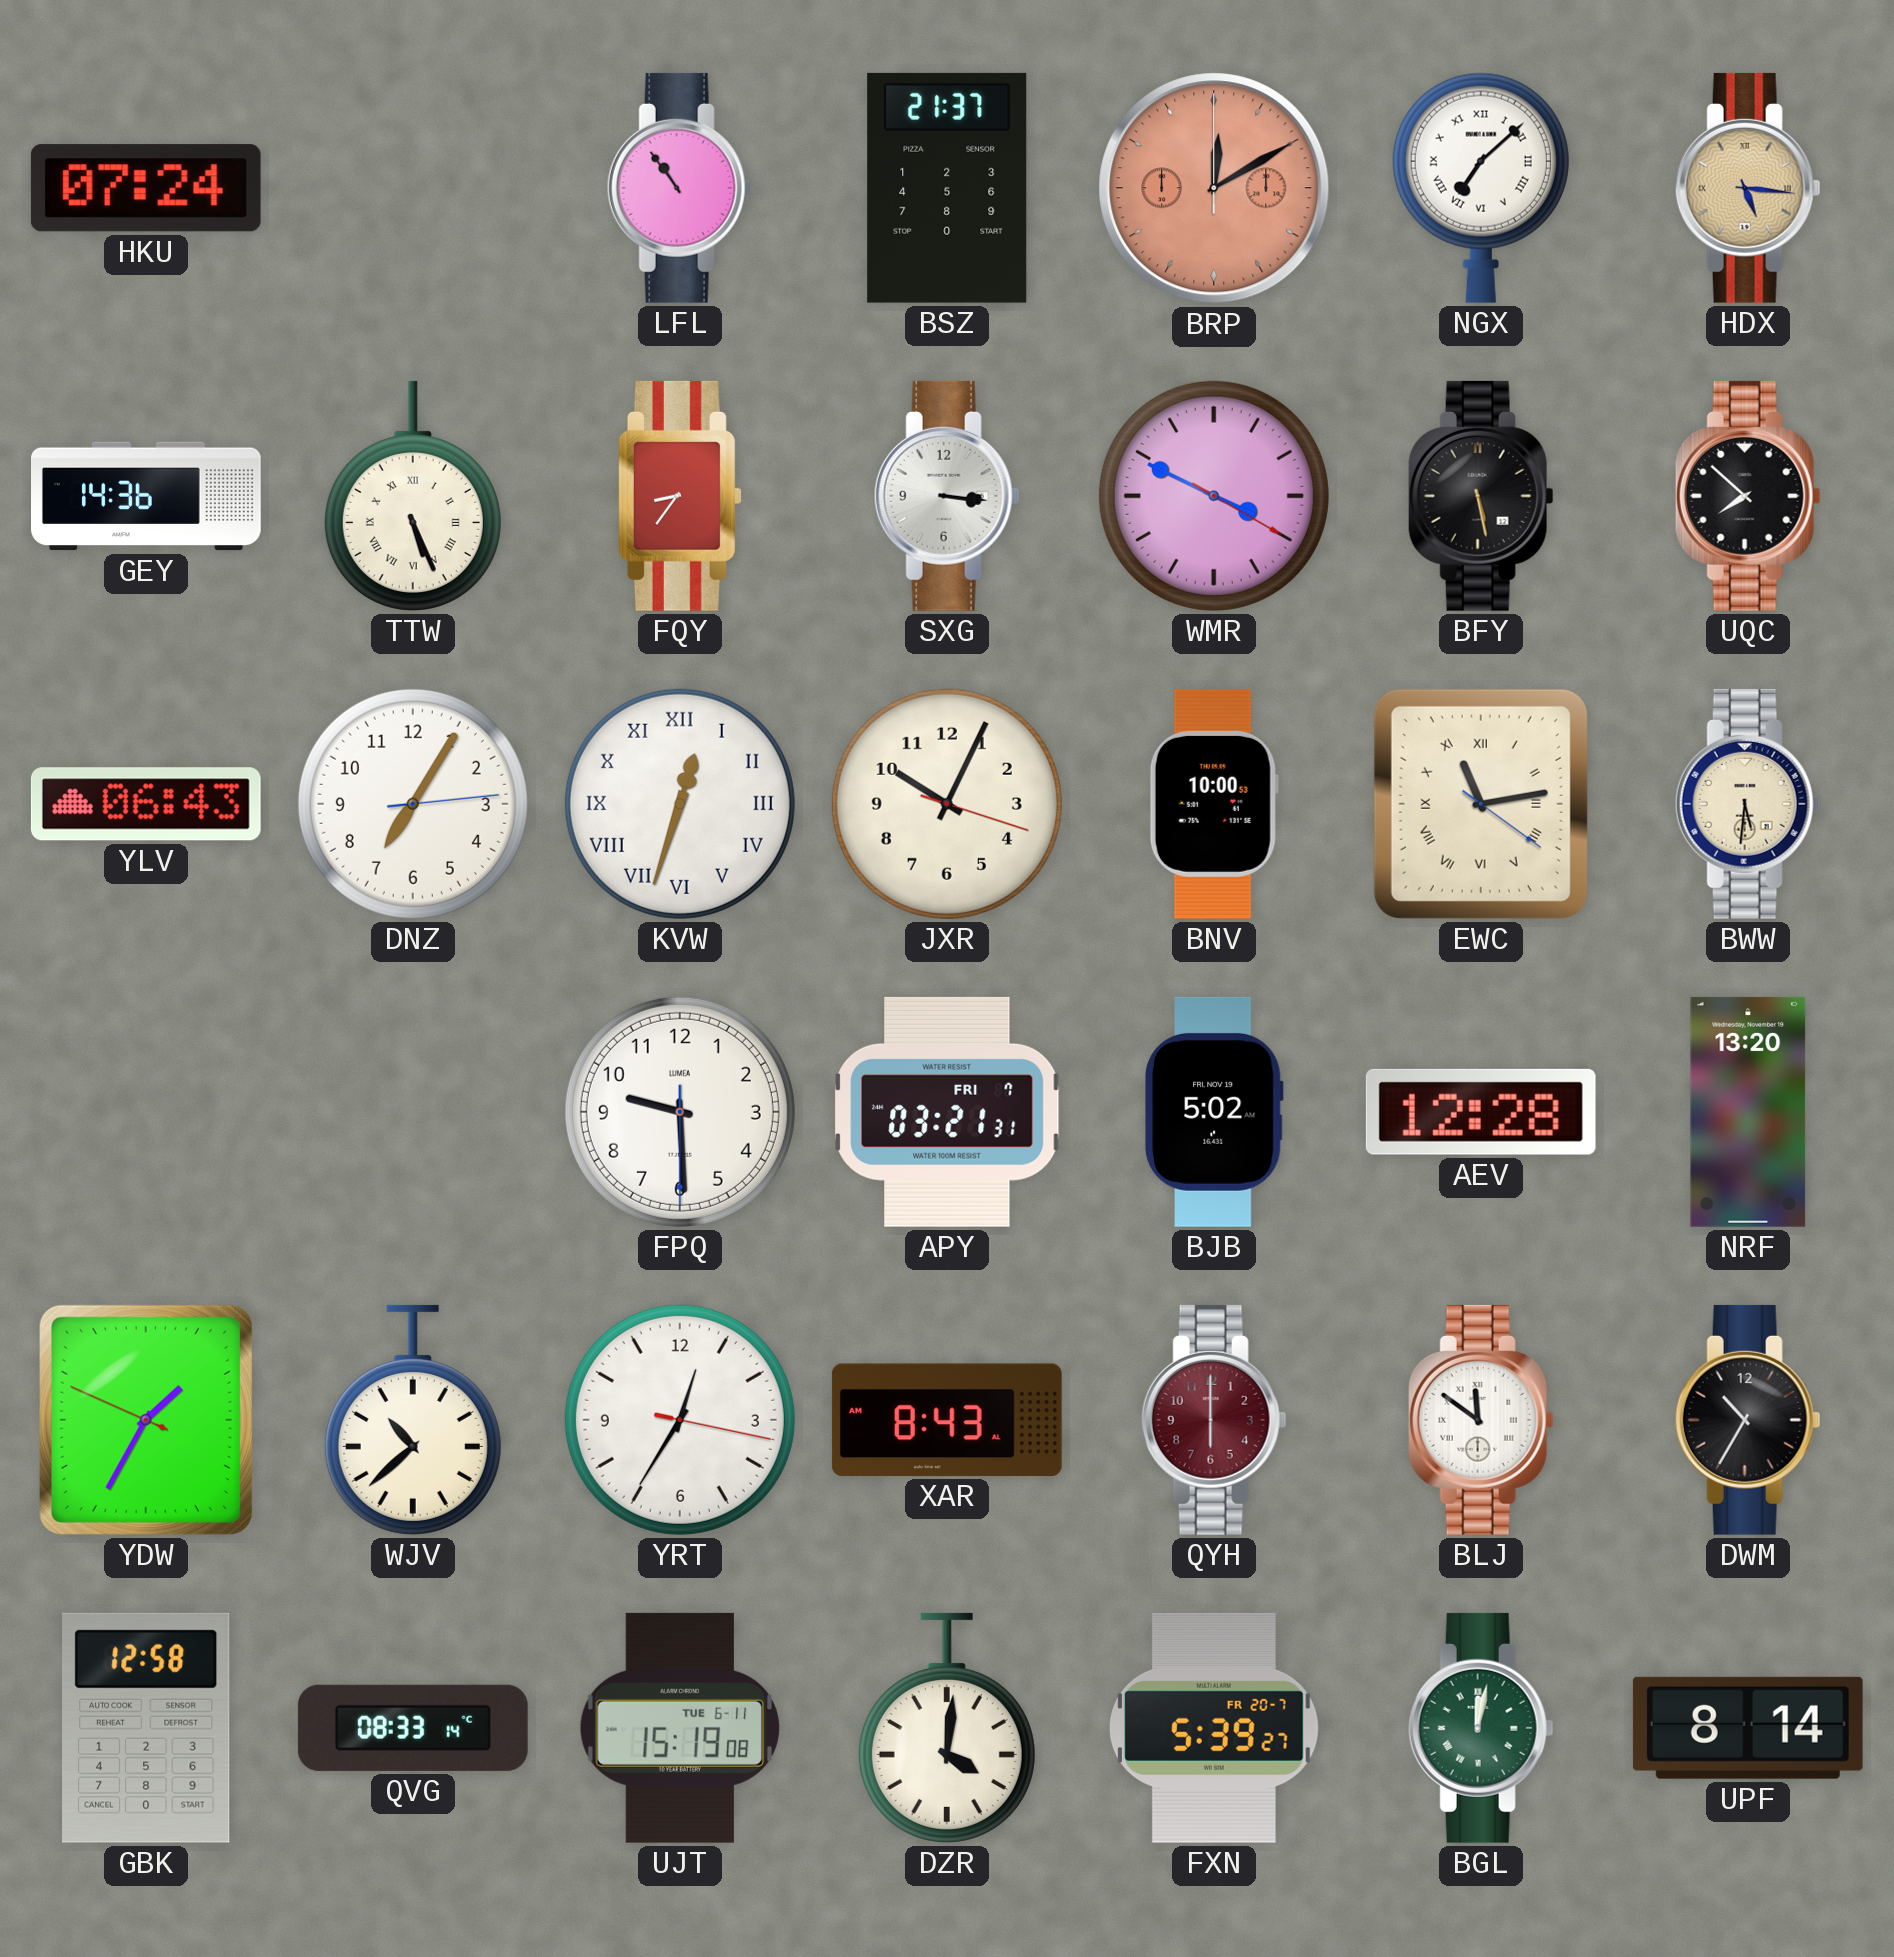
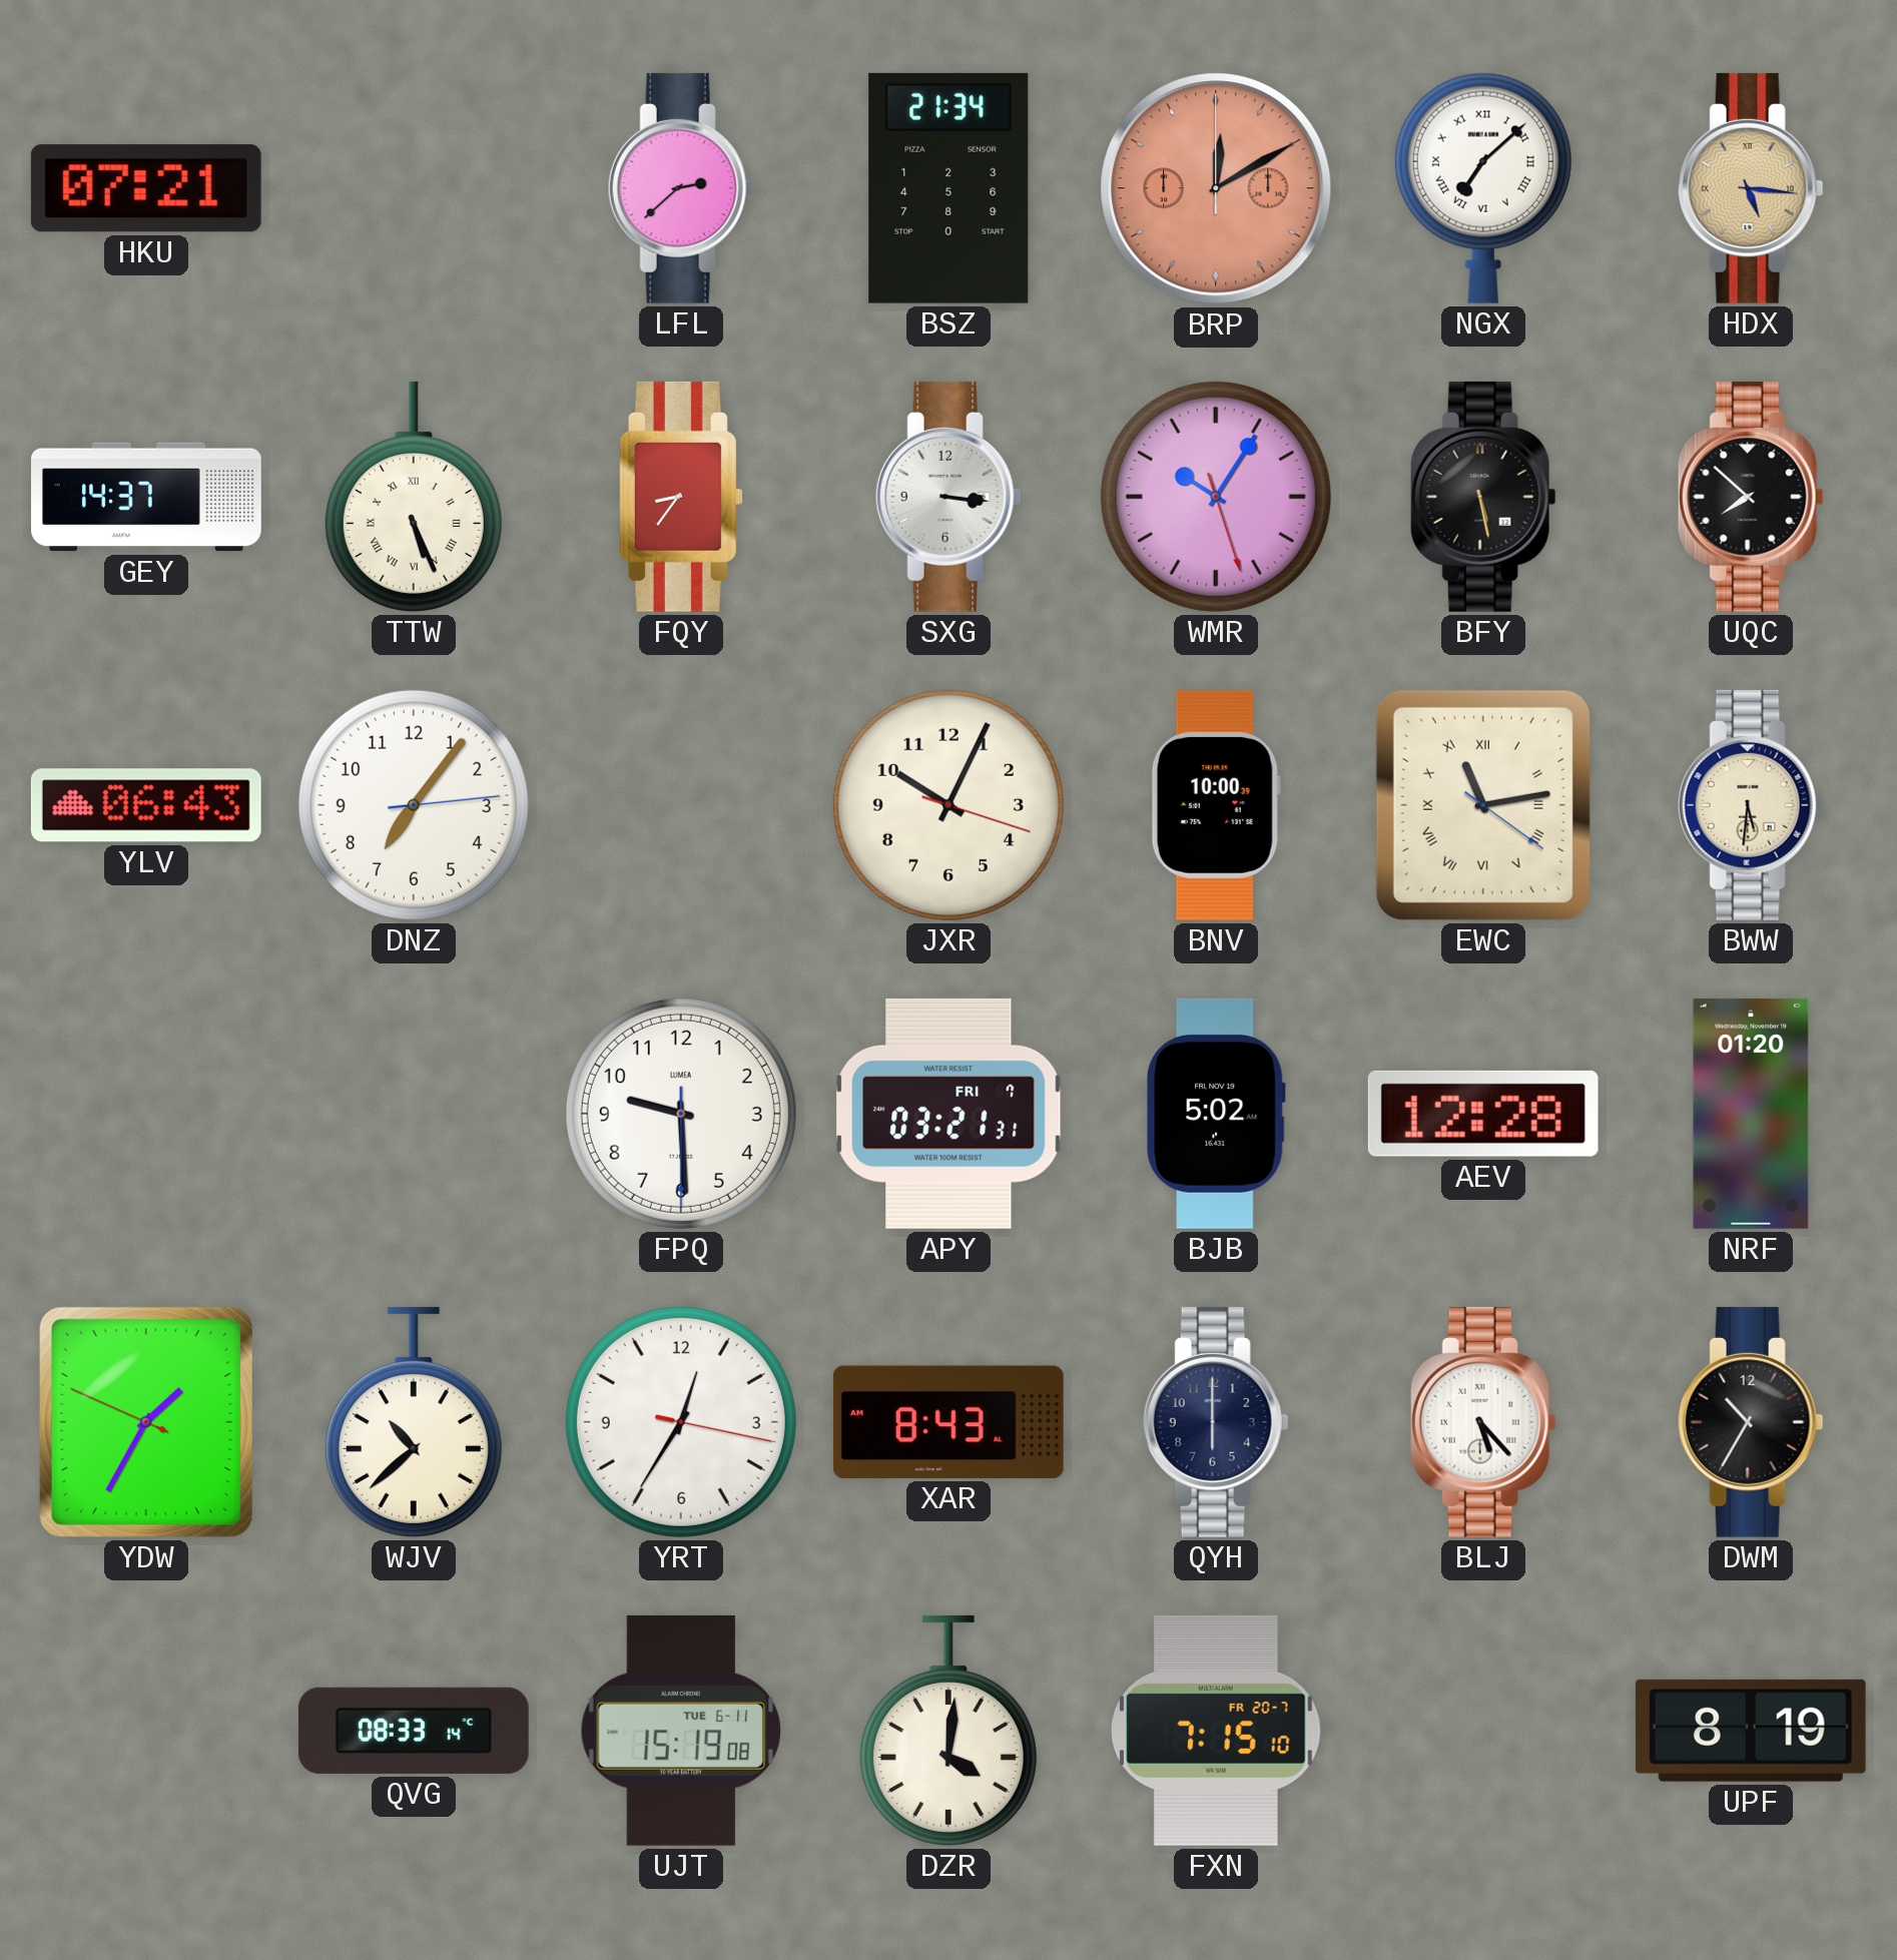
HKU: 07:24 -> 07:21
LFL: 10:54 -> 2:38
BSZ: 21:37 -> 21:34
GEY: 14:36 -> 14:37
WMR: 3:49 -> 10:05
DNZ: 7:05 -> 7:06
KVW: 12:33 -> none
BNV: 10:00:53 -> 10:00:39
NRF: 13:20 -> 01:20
QYH dial: burgundy -> navy
BLJ: 11:51 -> 5:23
GBK: 12:58 -> none
FXN: 5:39 -> 7:15
BGL: 12:02 -> none
UPF: 8:14 -> 8:19
